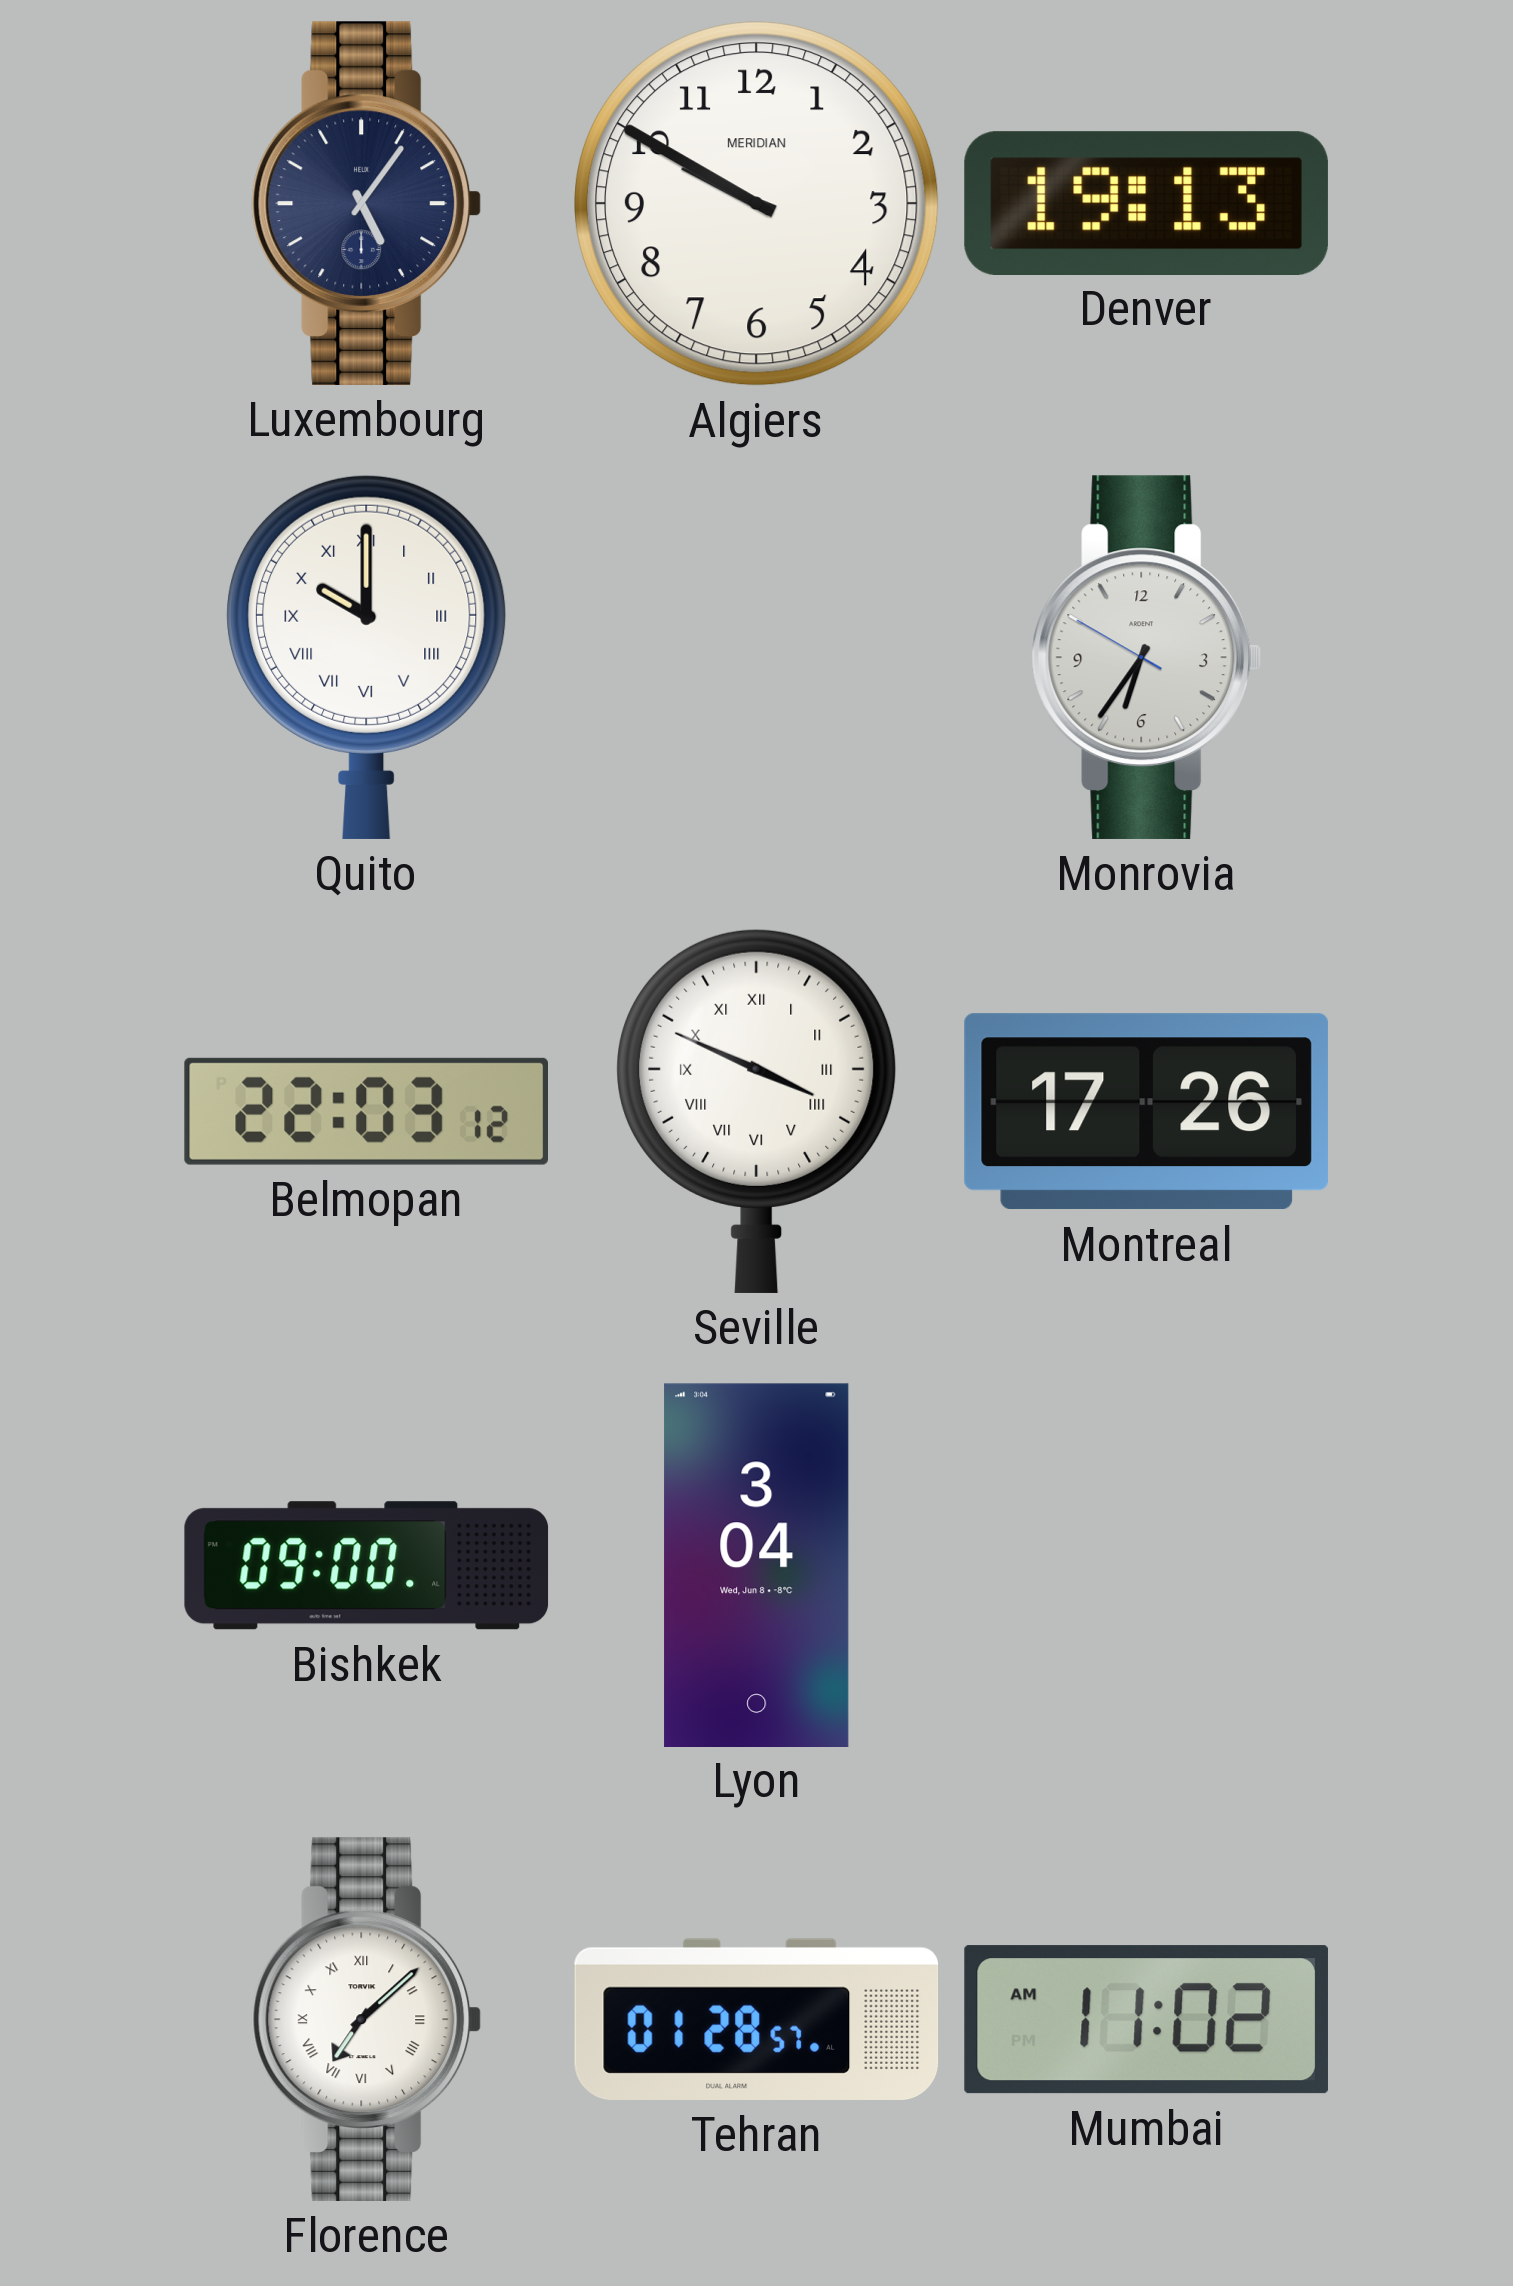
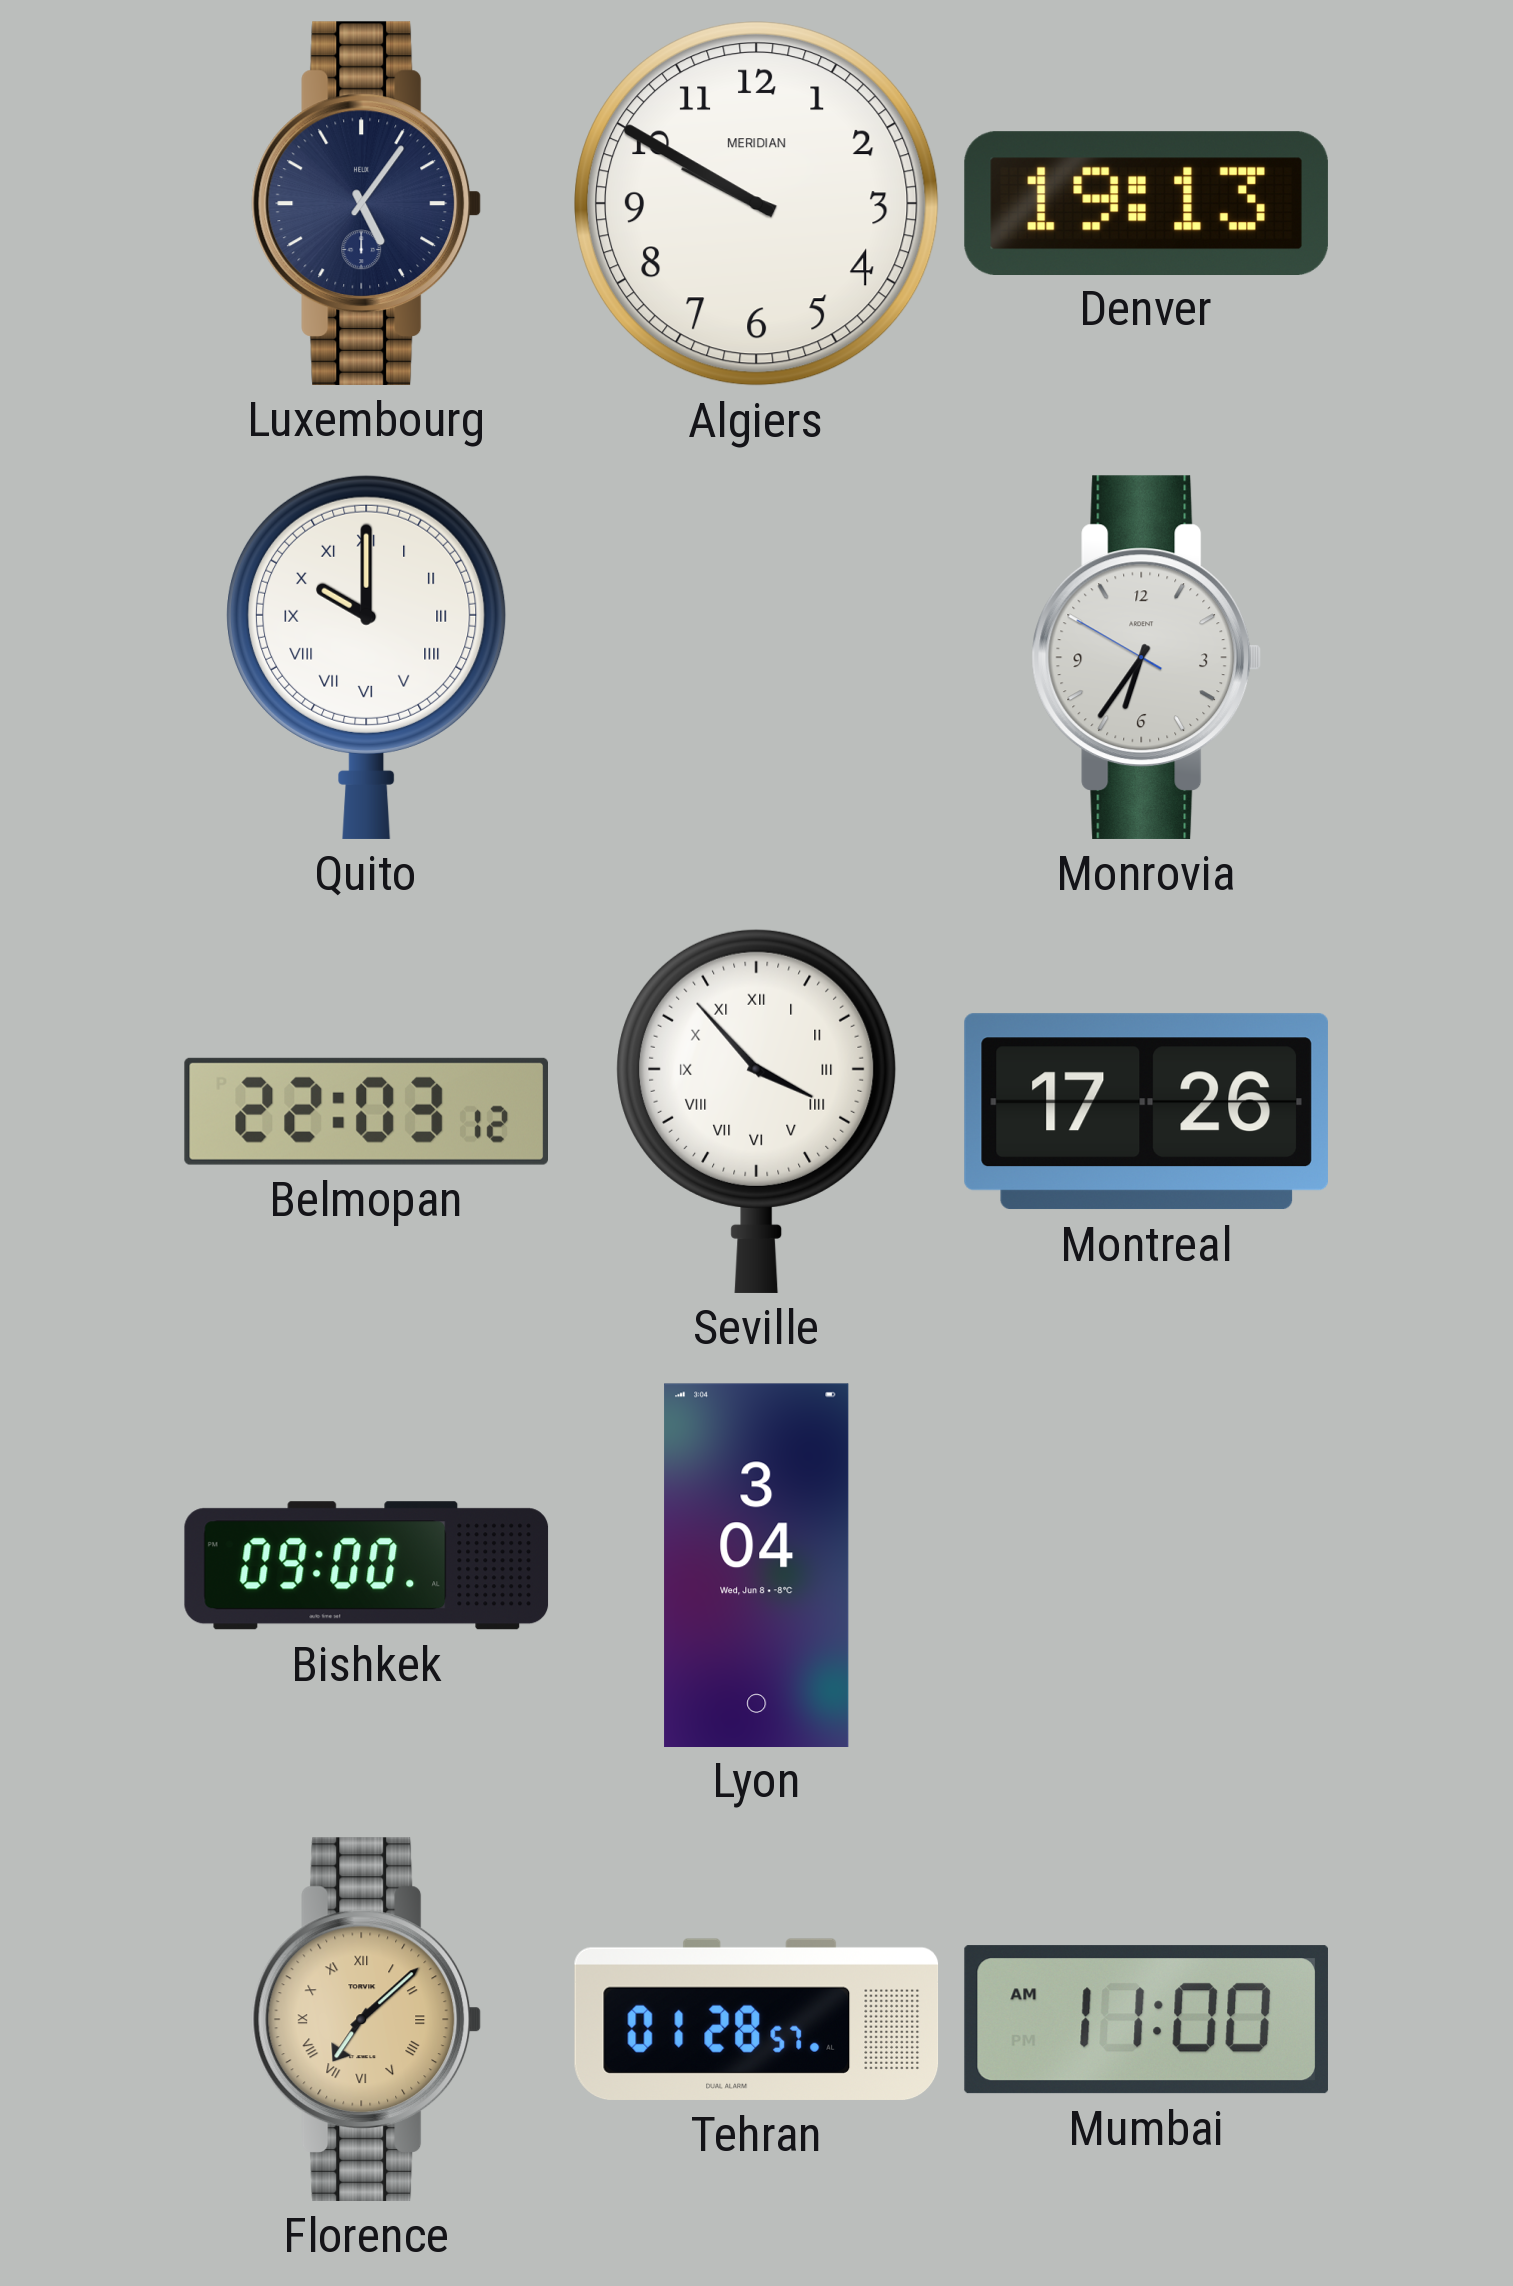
Seville: 3:49 -> 3:53
Florence dial: white -> champagne
Mumbai: 11:02 -> 11:00
